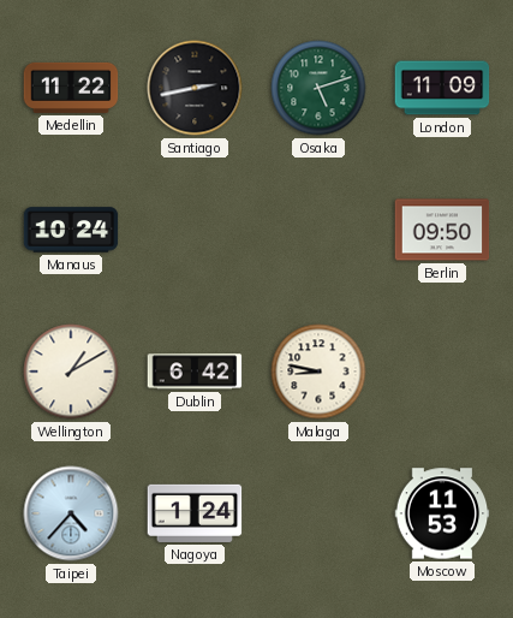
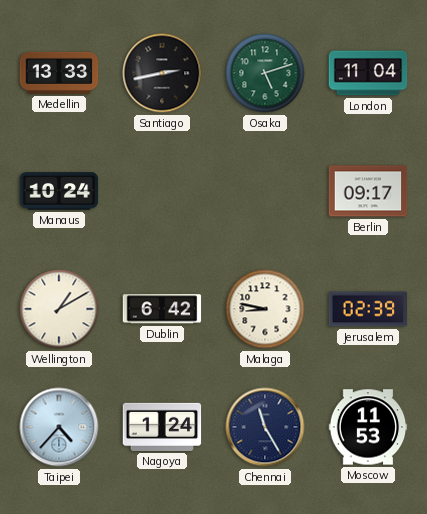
Medellin: 11:22 -> 13:33
London: 11:09 -> 11:04
Berlin: 09:50 -> 09:17
Jerusalem: none -> 02:39
Chennai: none -> 11:25
